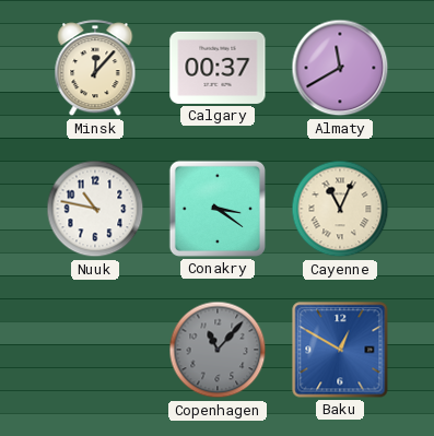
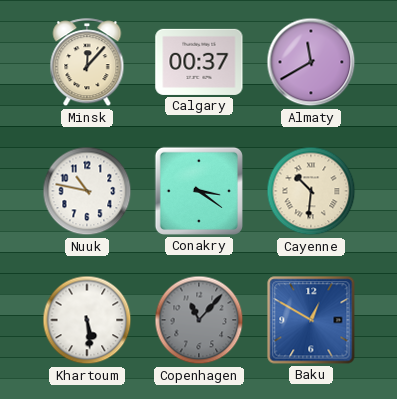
Cayenne: 11:04 -> 10:31
Khartoum: none -> 5:29
